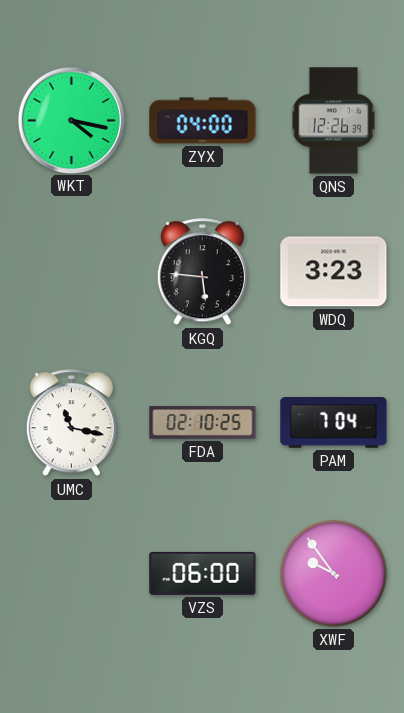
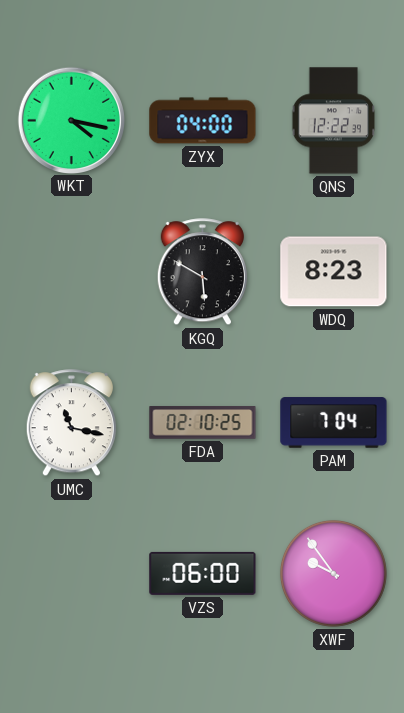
QNS: 12:26 -> 12:22
KGQ: 5:46 -> 5:50
WDQ: 3:23 -> 8:23
